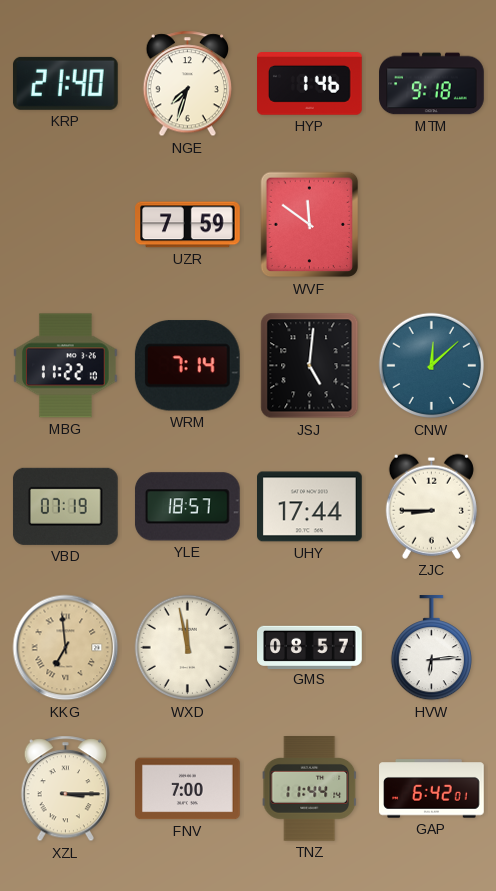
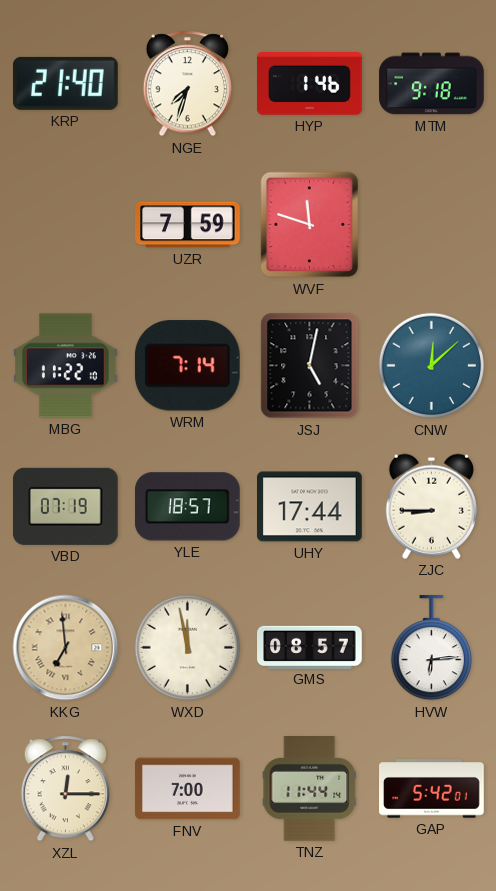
WVF: 11:51 -> 11:48
JSJ: 5:01 -> 5:02
XZL: 3:15 -> 12:15
GAP: 6:42 -> 5:42
